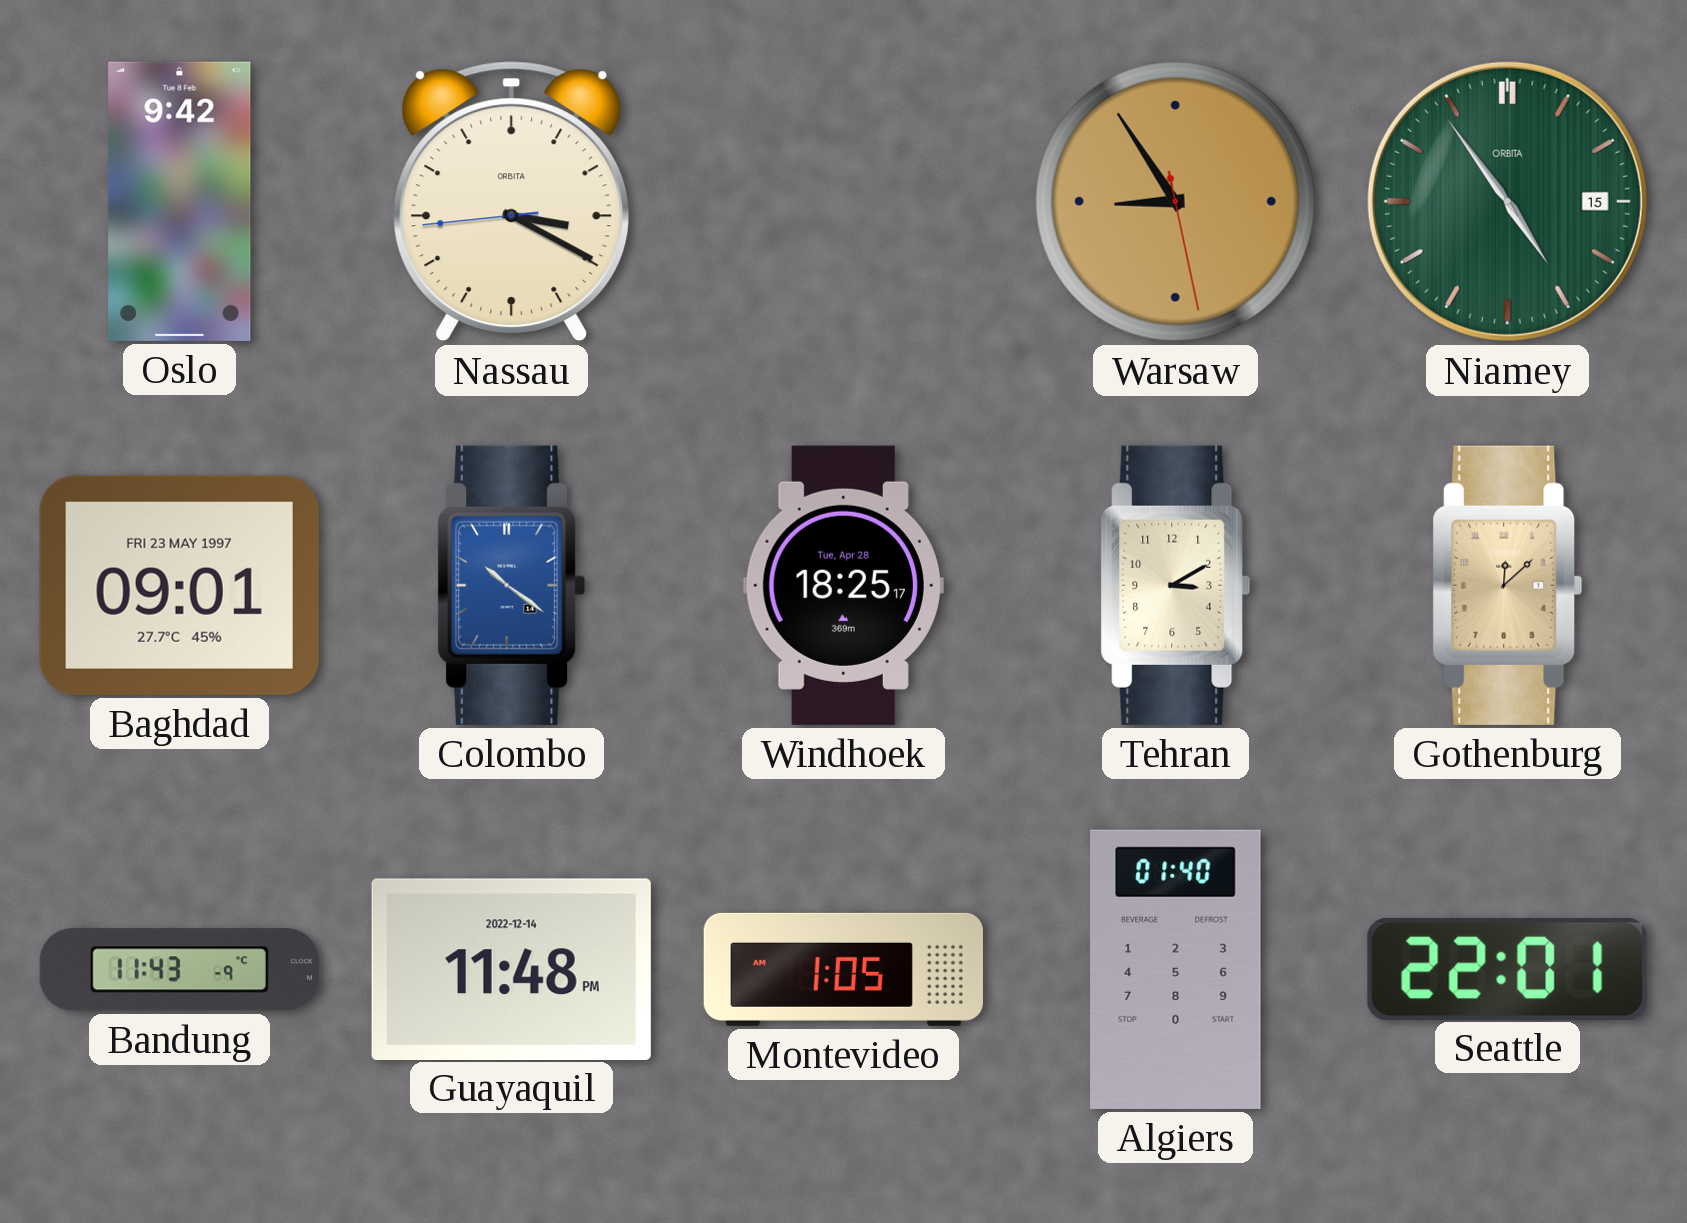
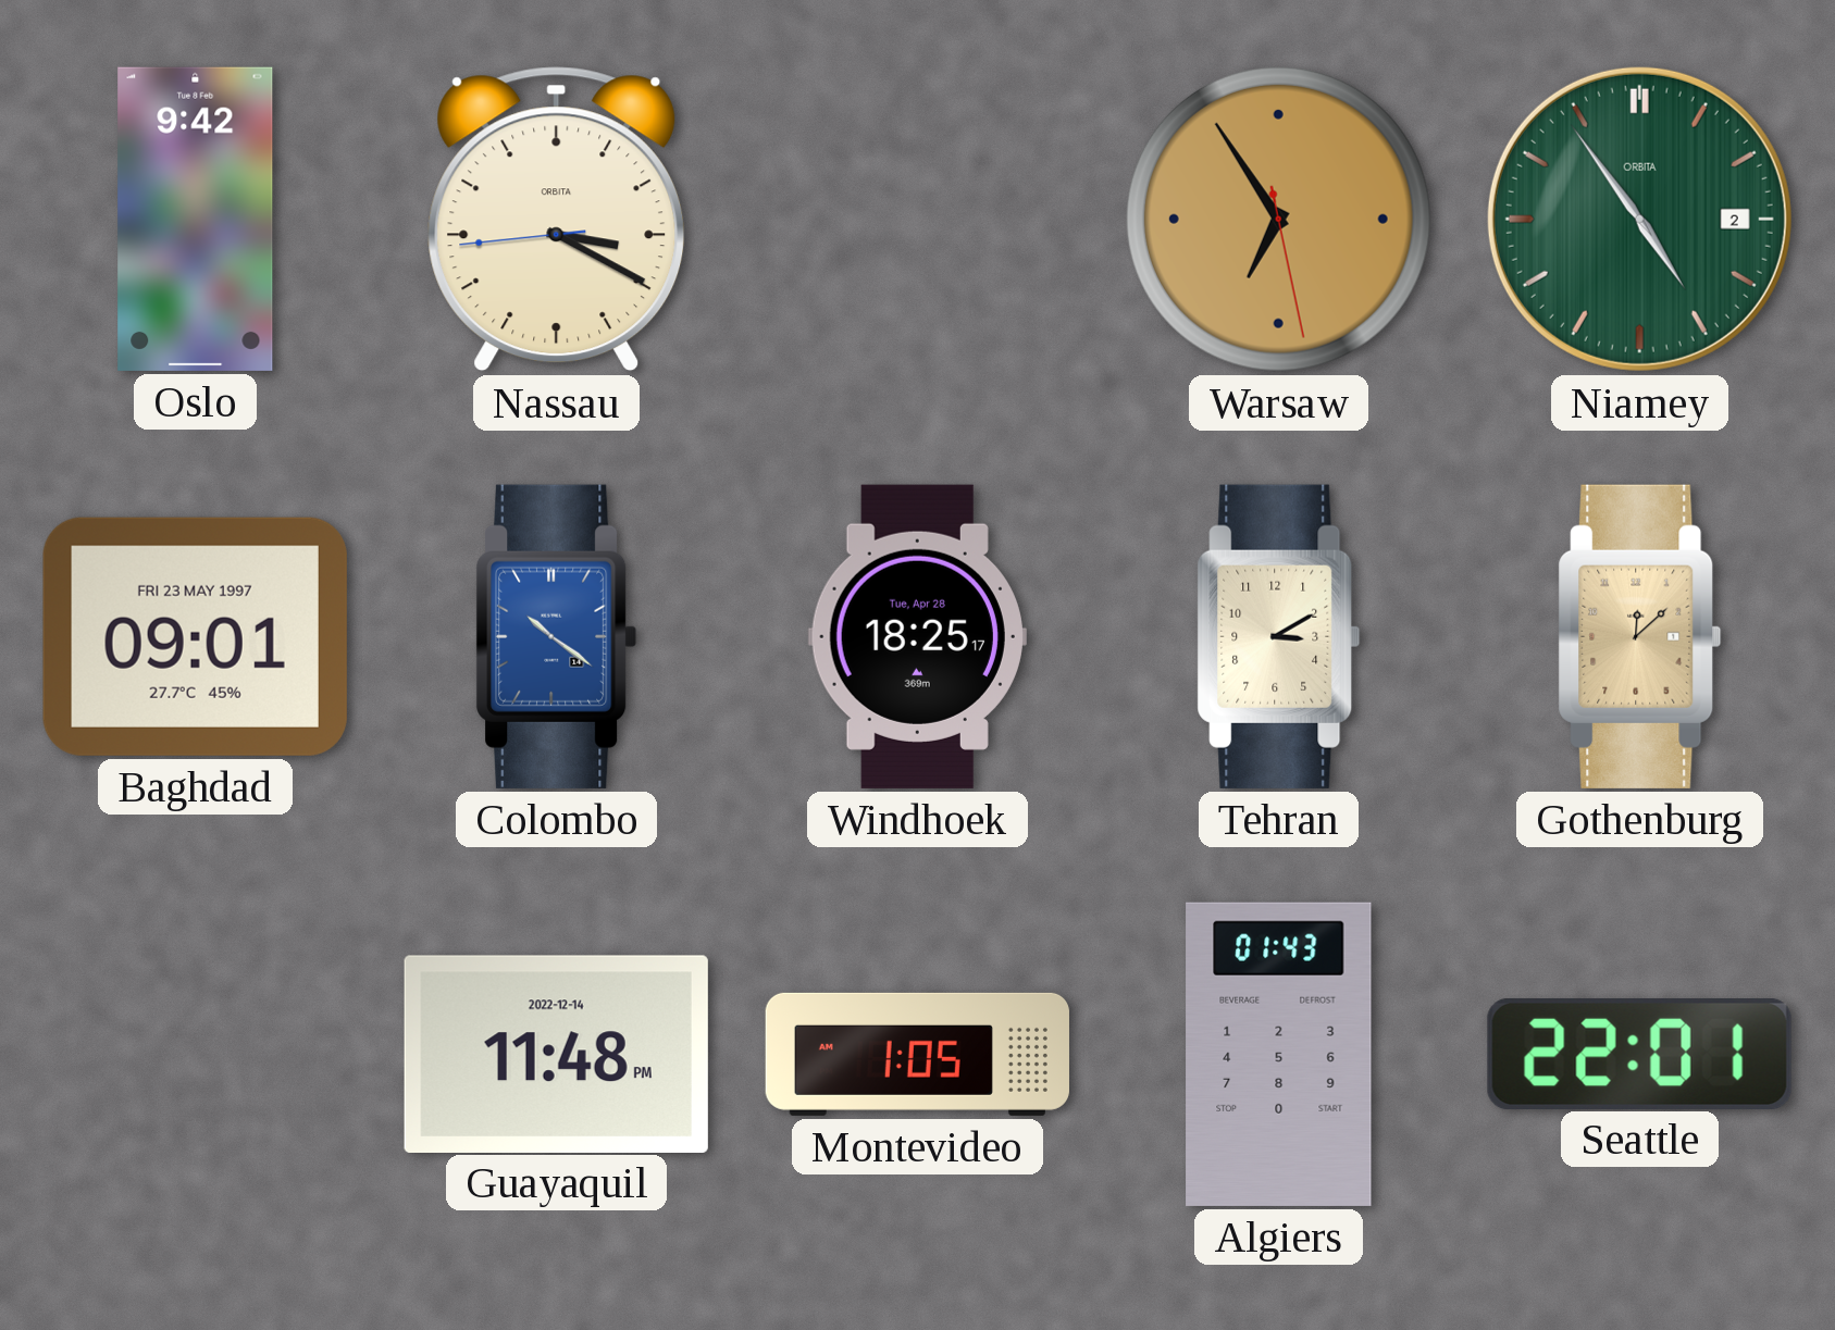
Warsaw: 8:54 -> 6:54
Niamey date: 15 -> 2
Bandung: 11:43 -> none
Algiers: 01:40 -> 01:43
